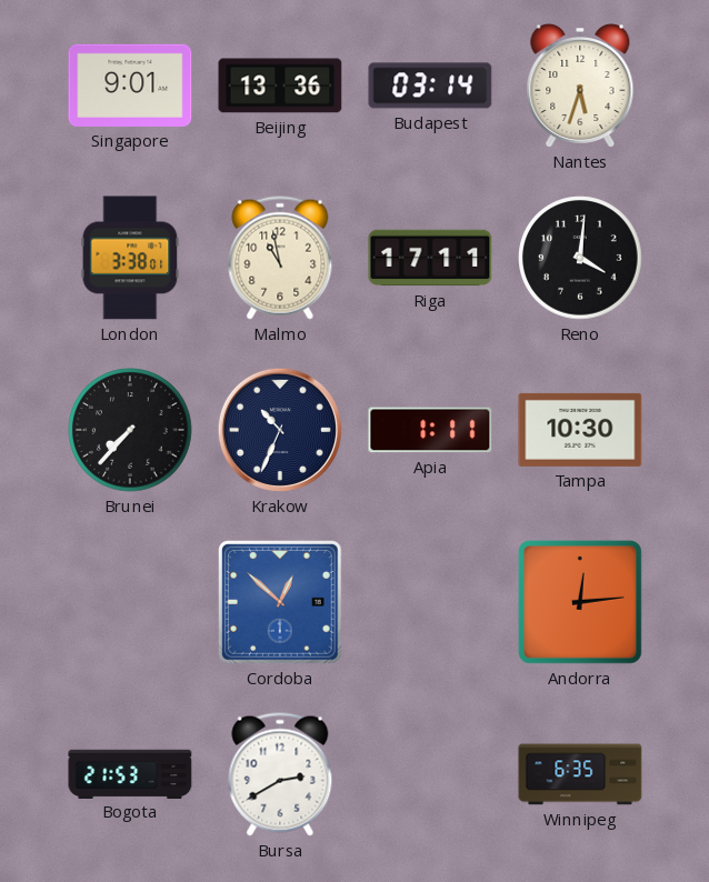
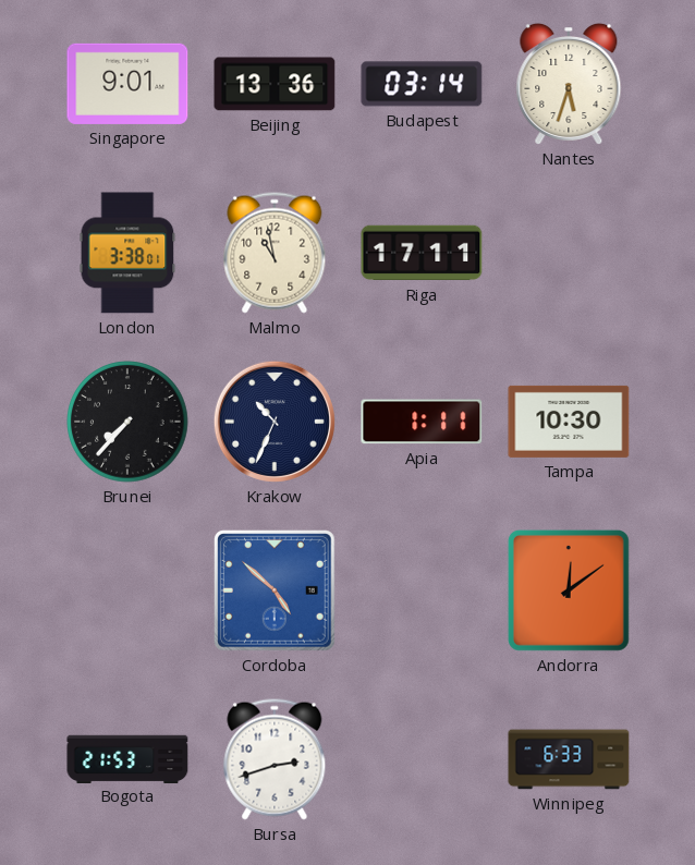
Reno: 4:01 -> none
Cordoba: 12:52 -> 4:52
Andorra: 12:14 -> 12:09
Bursa: 2:40 -> 2:42
Winnipeg: 6:35 -> 6:33
